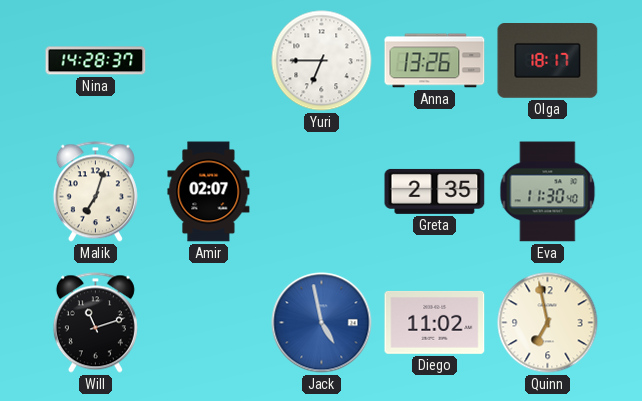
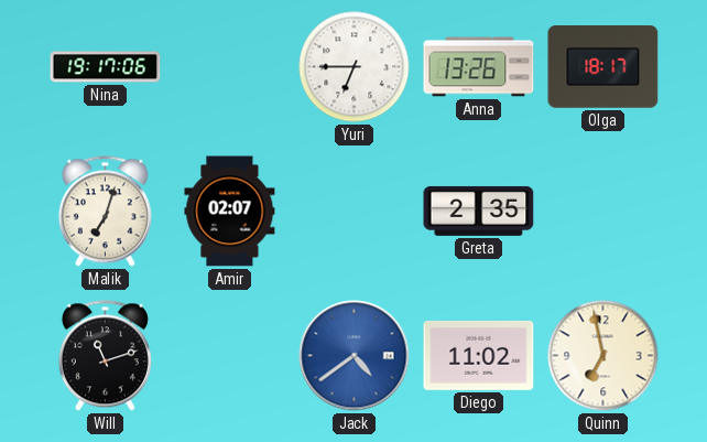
Nina: 14:28 -> 19:17
Eva: 11:30 -> none
Jack: 4:58 -> 4:39
